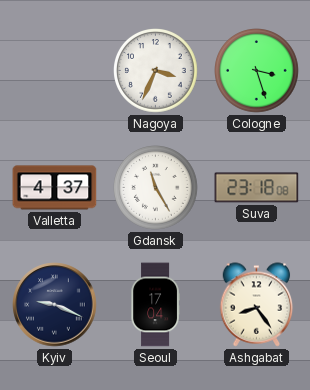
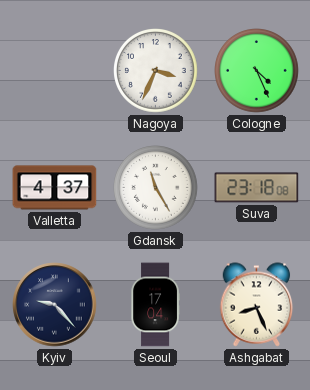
Cologne: 3:27 -> 4:26
Kyiv: 9:19 -> 9:23
Ashgabat: 8:24 -> 8:26
